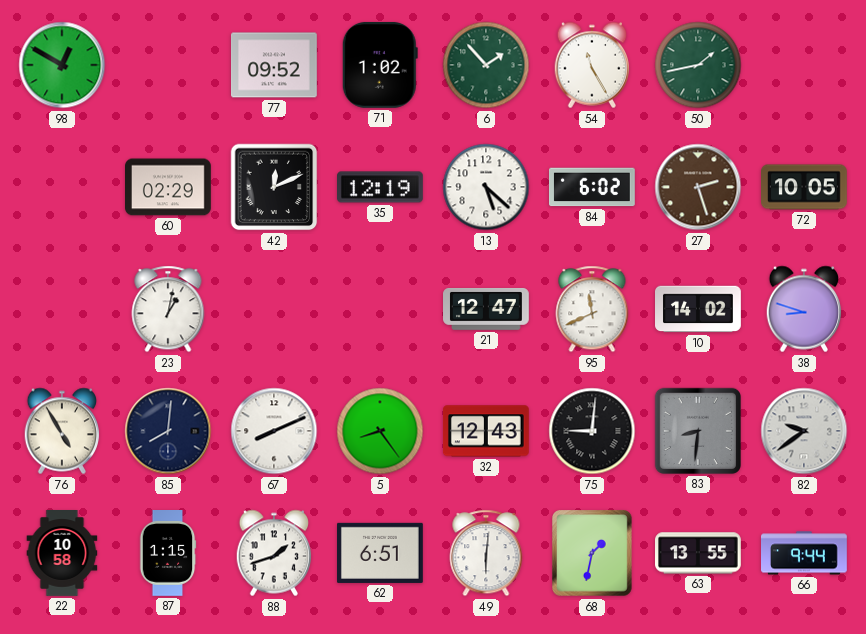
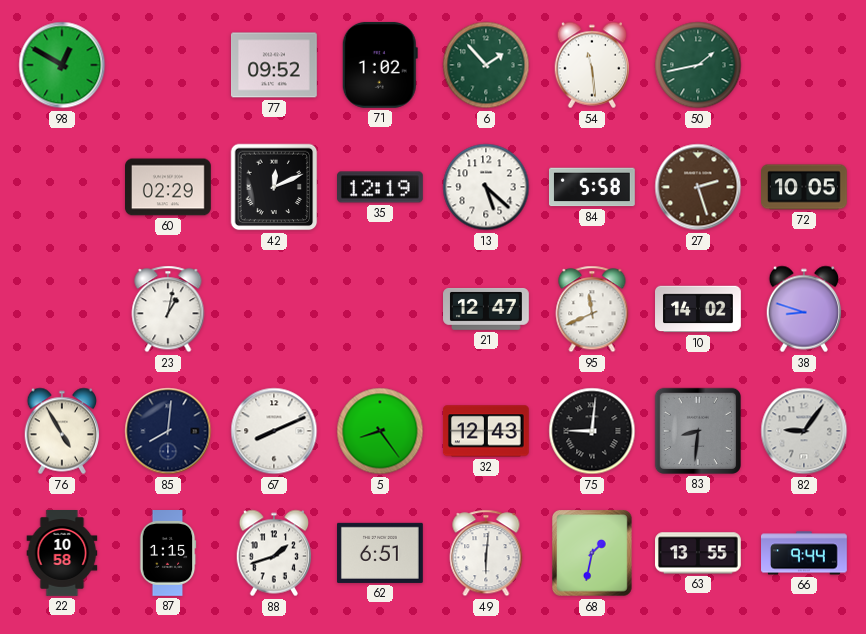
54: 11:25 -> 11:29
84: 6:02 -> 5:58
82: 9:39 -> 9:06
